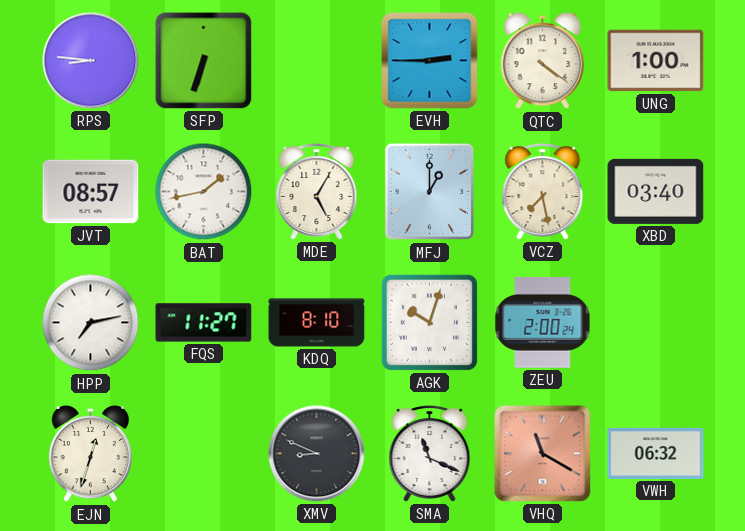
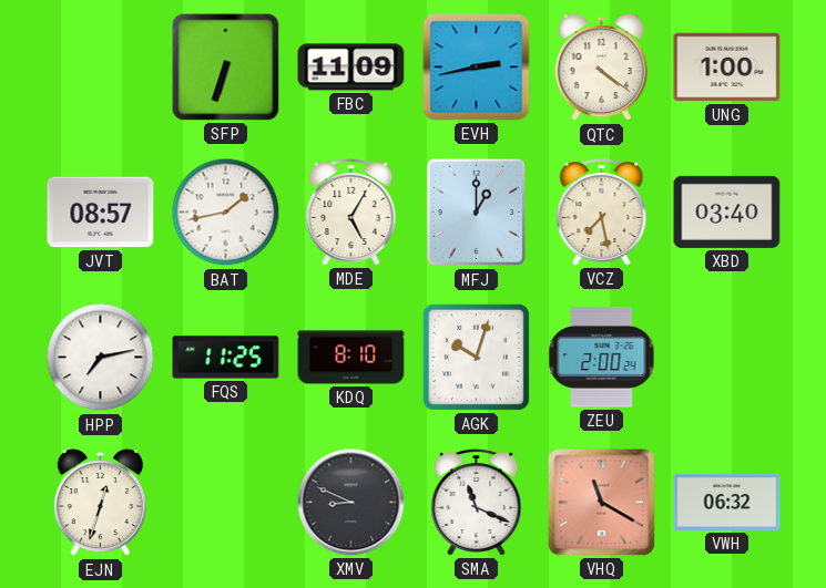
RPS: 8:46 -> none
FBC: none -> 11:09
EVH: 2:45 -> 2:43
FQS: 11:27 -> 11:25
